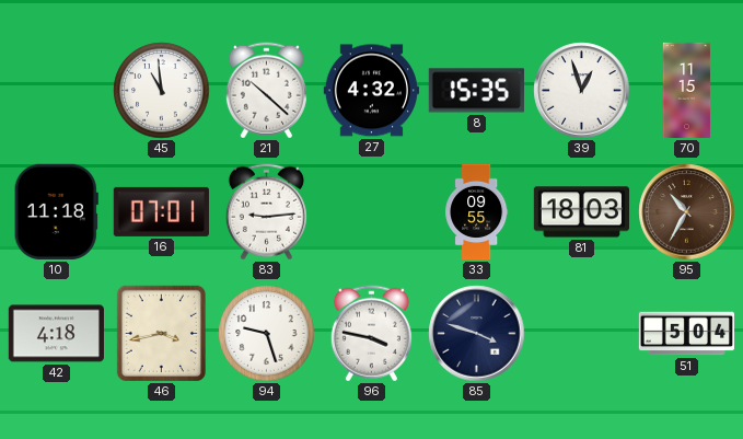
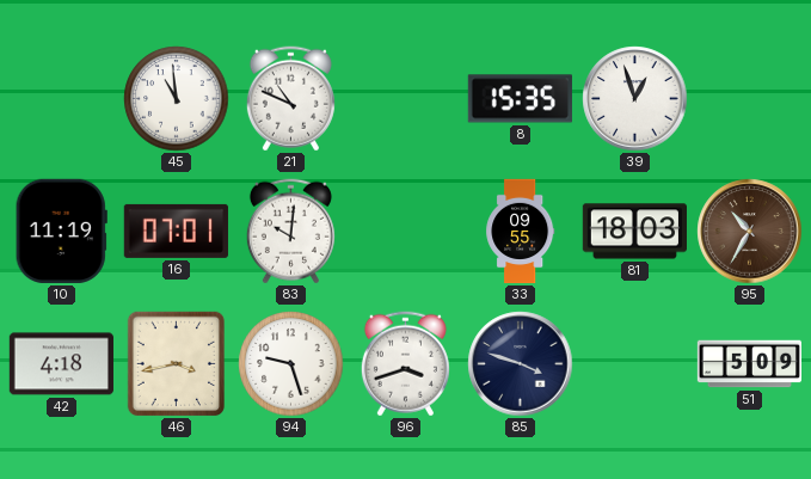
21: 10:22 -> 10:49
27: 4:32 -> none
70: 11:15 -> none
10: 11:18 -> 11:19
83: 9:14 -> 10:01
96: 3:47 -> 3:42
51: 5:04 -> 5:09
